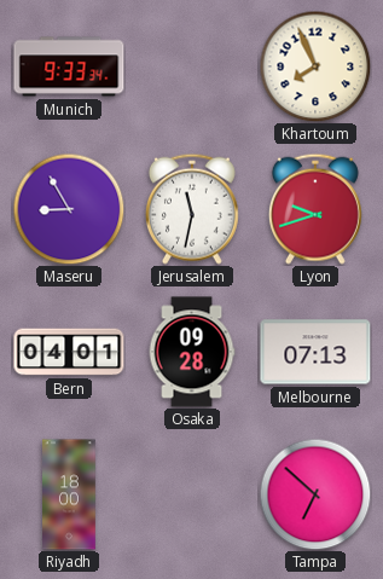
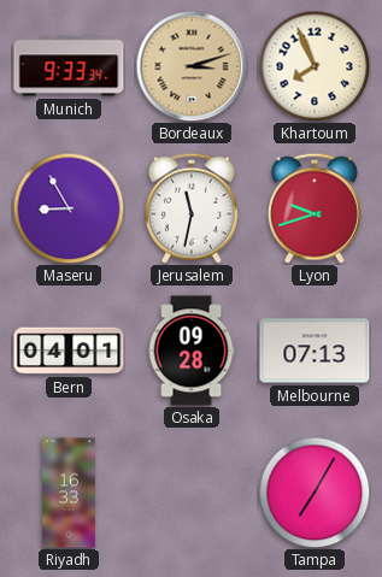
Bordeaux: none -> 3:12
Riyadh: 18:00 -> 16:33
Tampa: 6:52 -> 7:05
